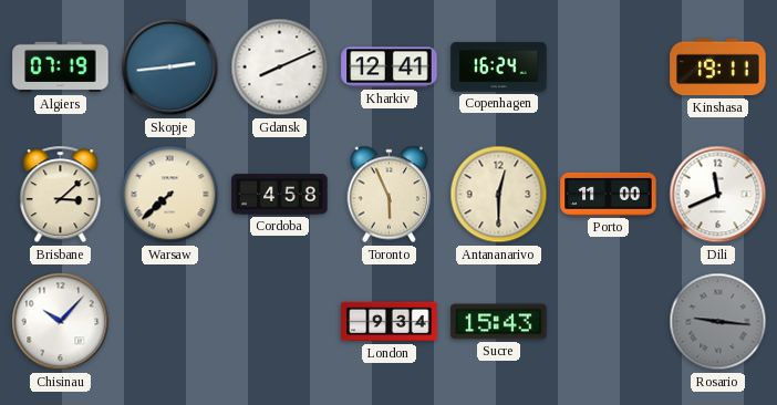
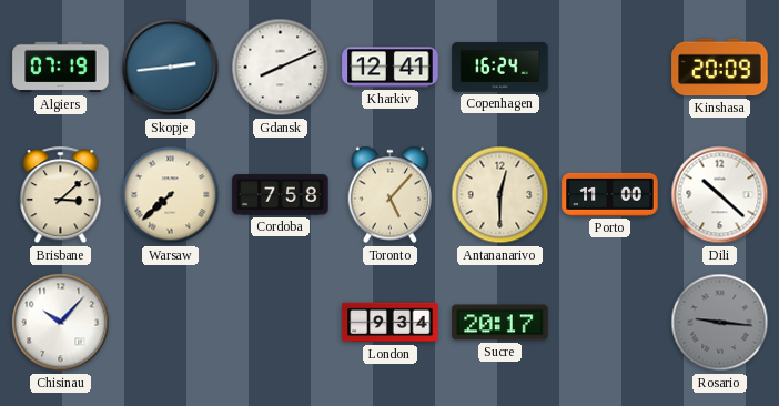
Kinshasa: 19:11 -> 20:09
Cordoba: 4:58 -> 7:58
Toronto: 5:56 -> 5:07
Dili: 11:41 -> 10:22
Sucre: 15:43 -> 20:17
